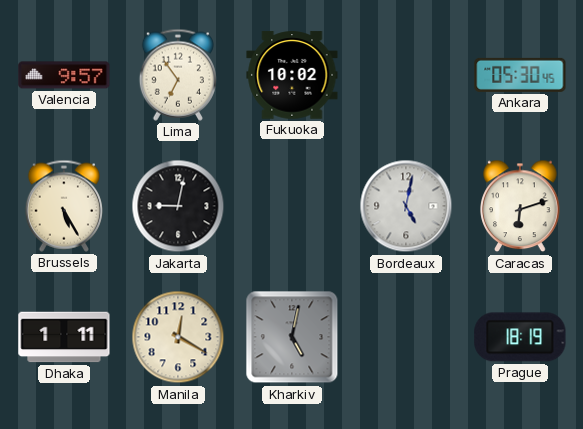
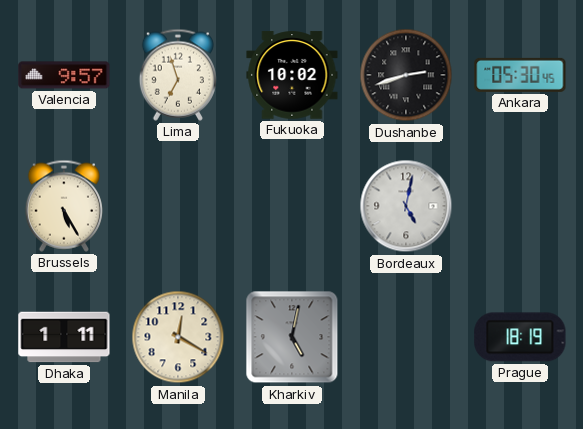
Lima: 6:54 -> 6:57
Dushanbe: none -> 2:42
Jakarta: 9:02 -> none
Caracas: 6:12 -> none
